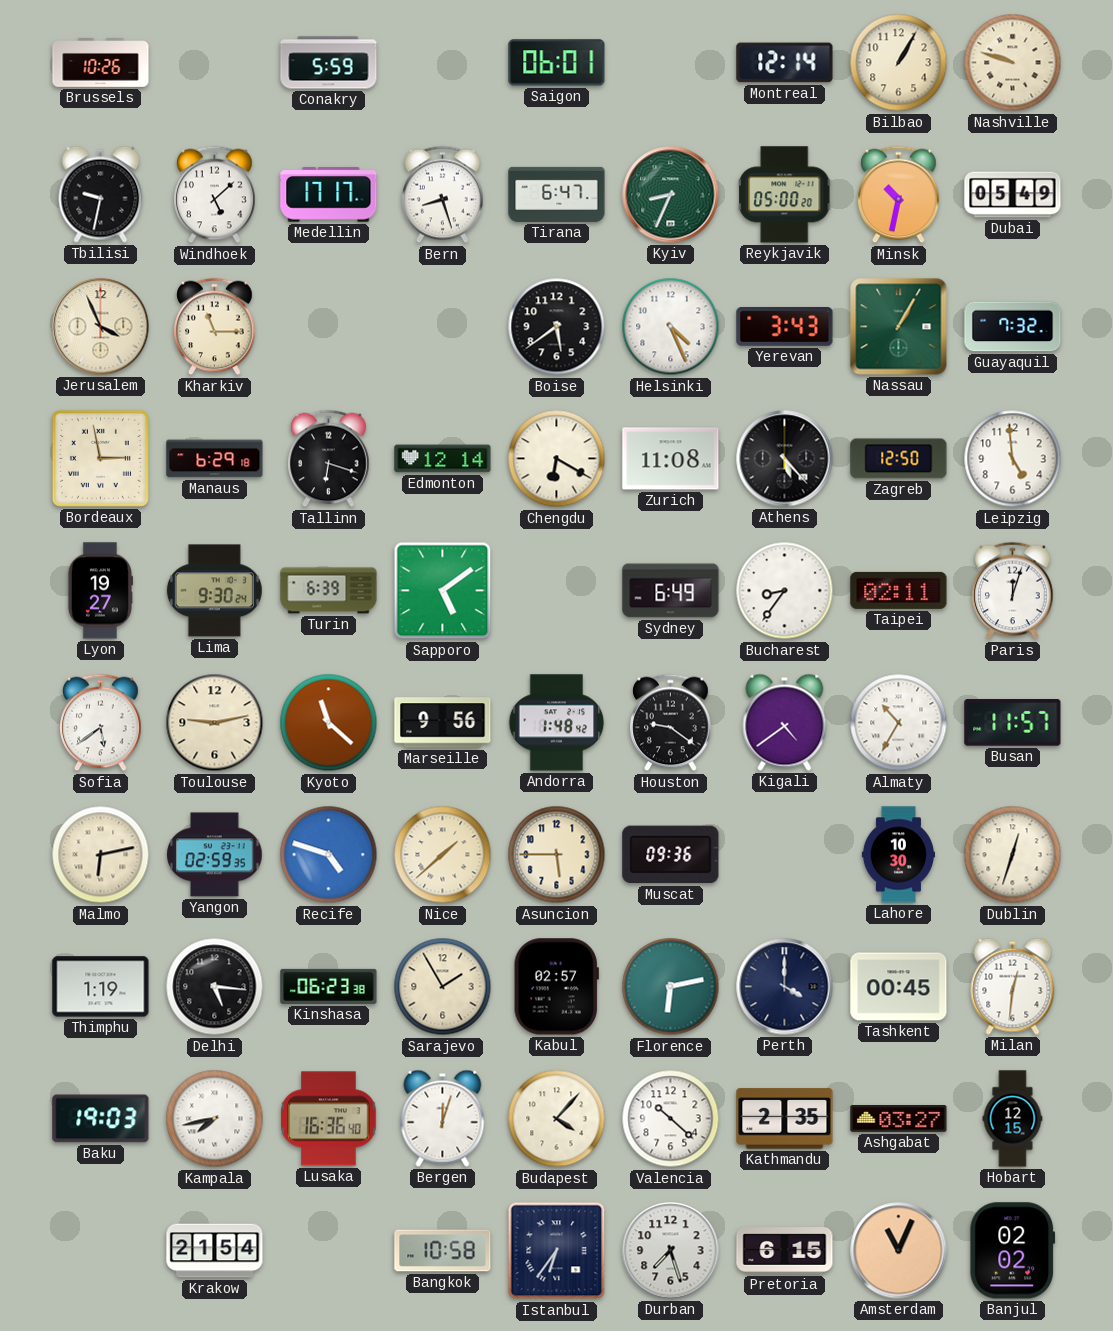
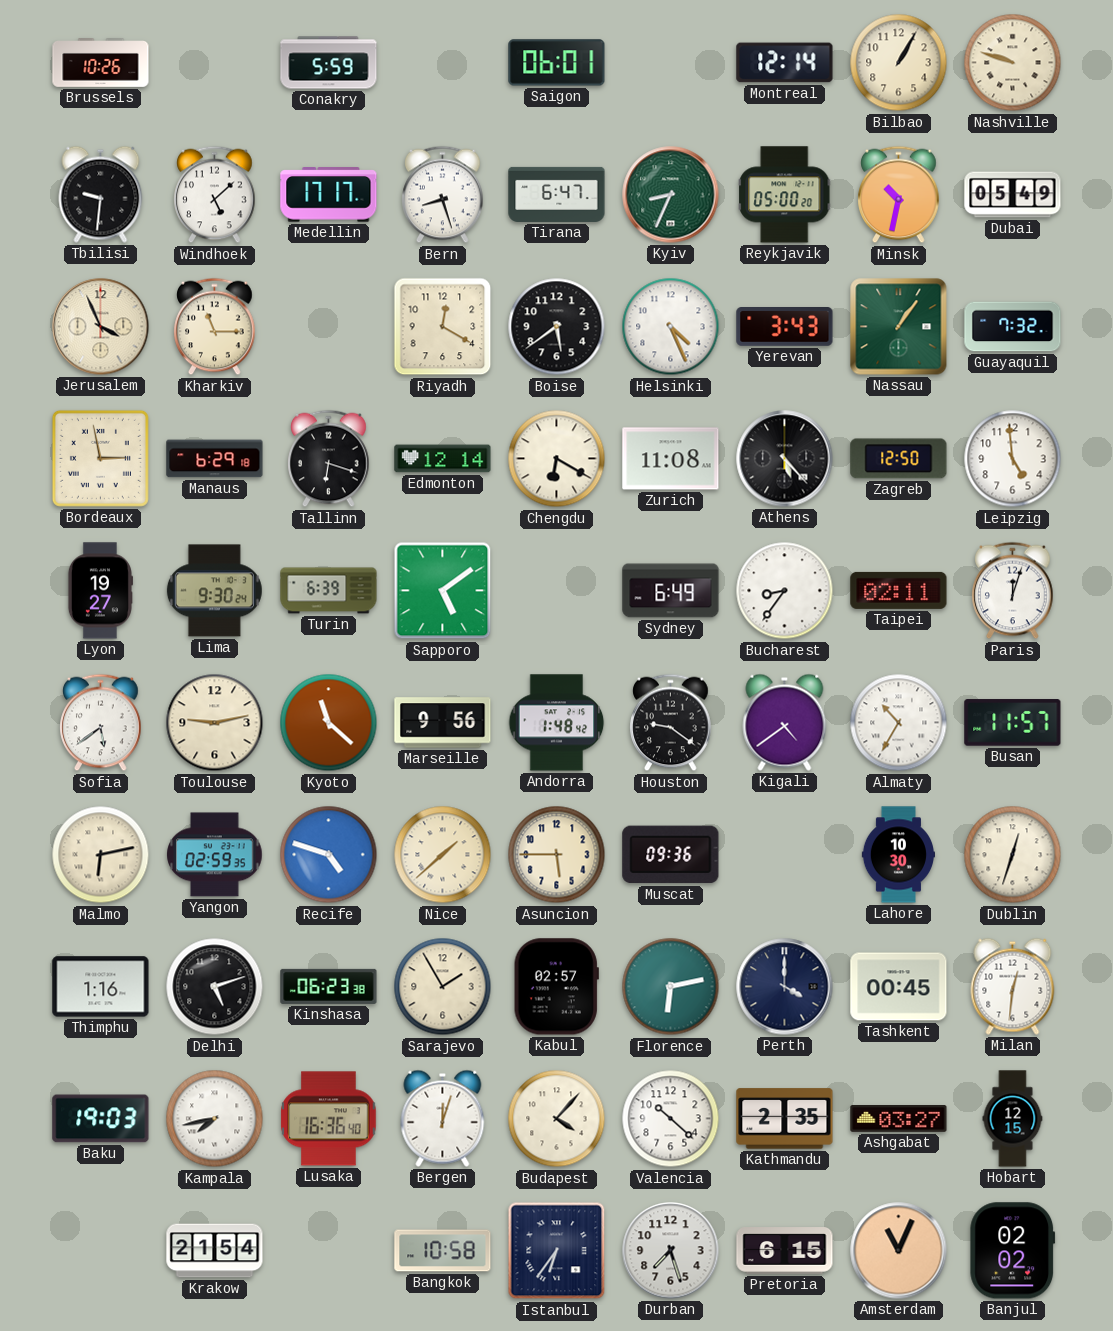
Tbilisi: 9:32 -> 9:31
Riyadh: none -> 12:20
Nassau: 1:05 -> 1:06
Thimphu: 1:19 -> 1:16
Delhi: 5:16 -> 5:12
